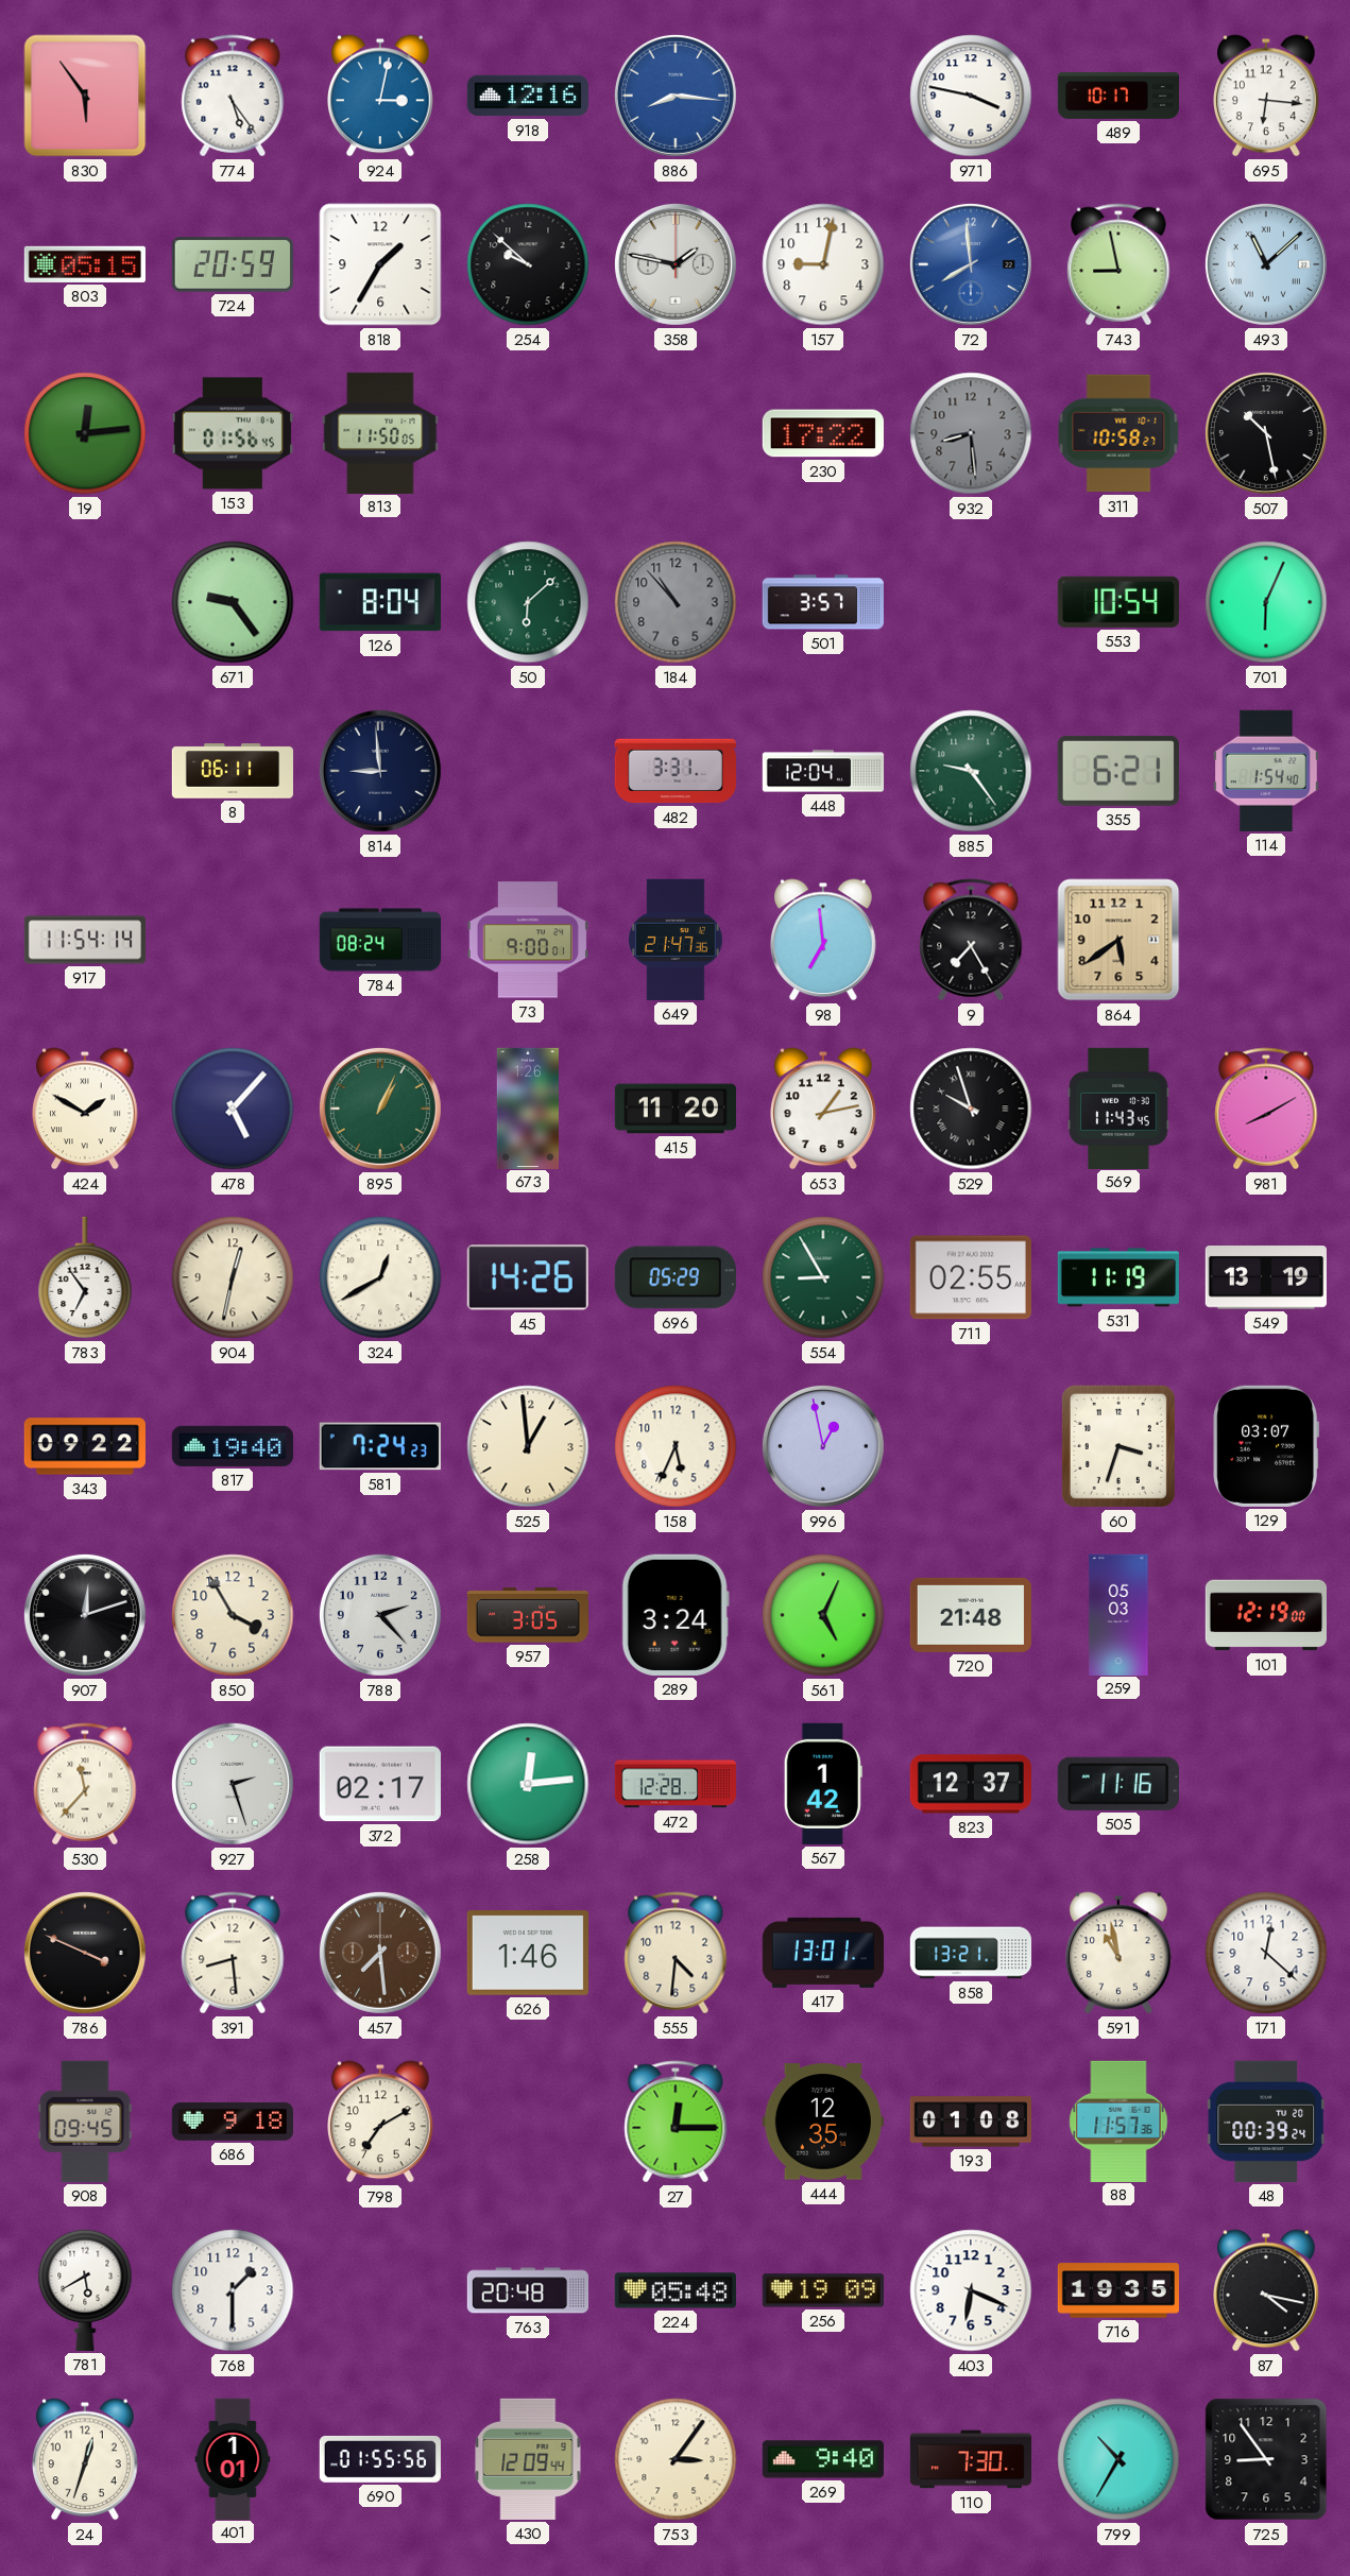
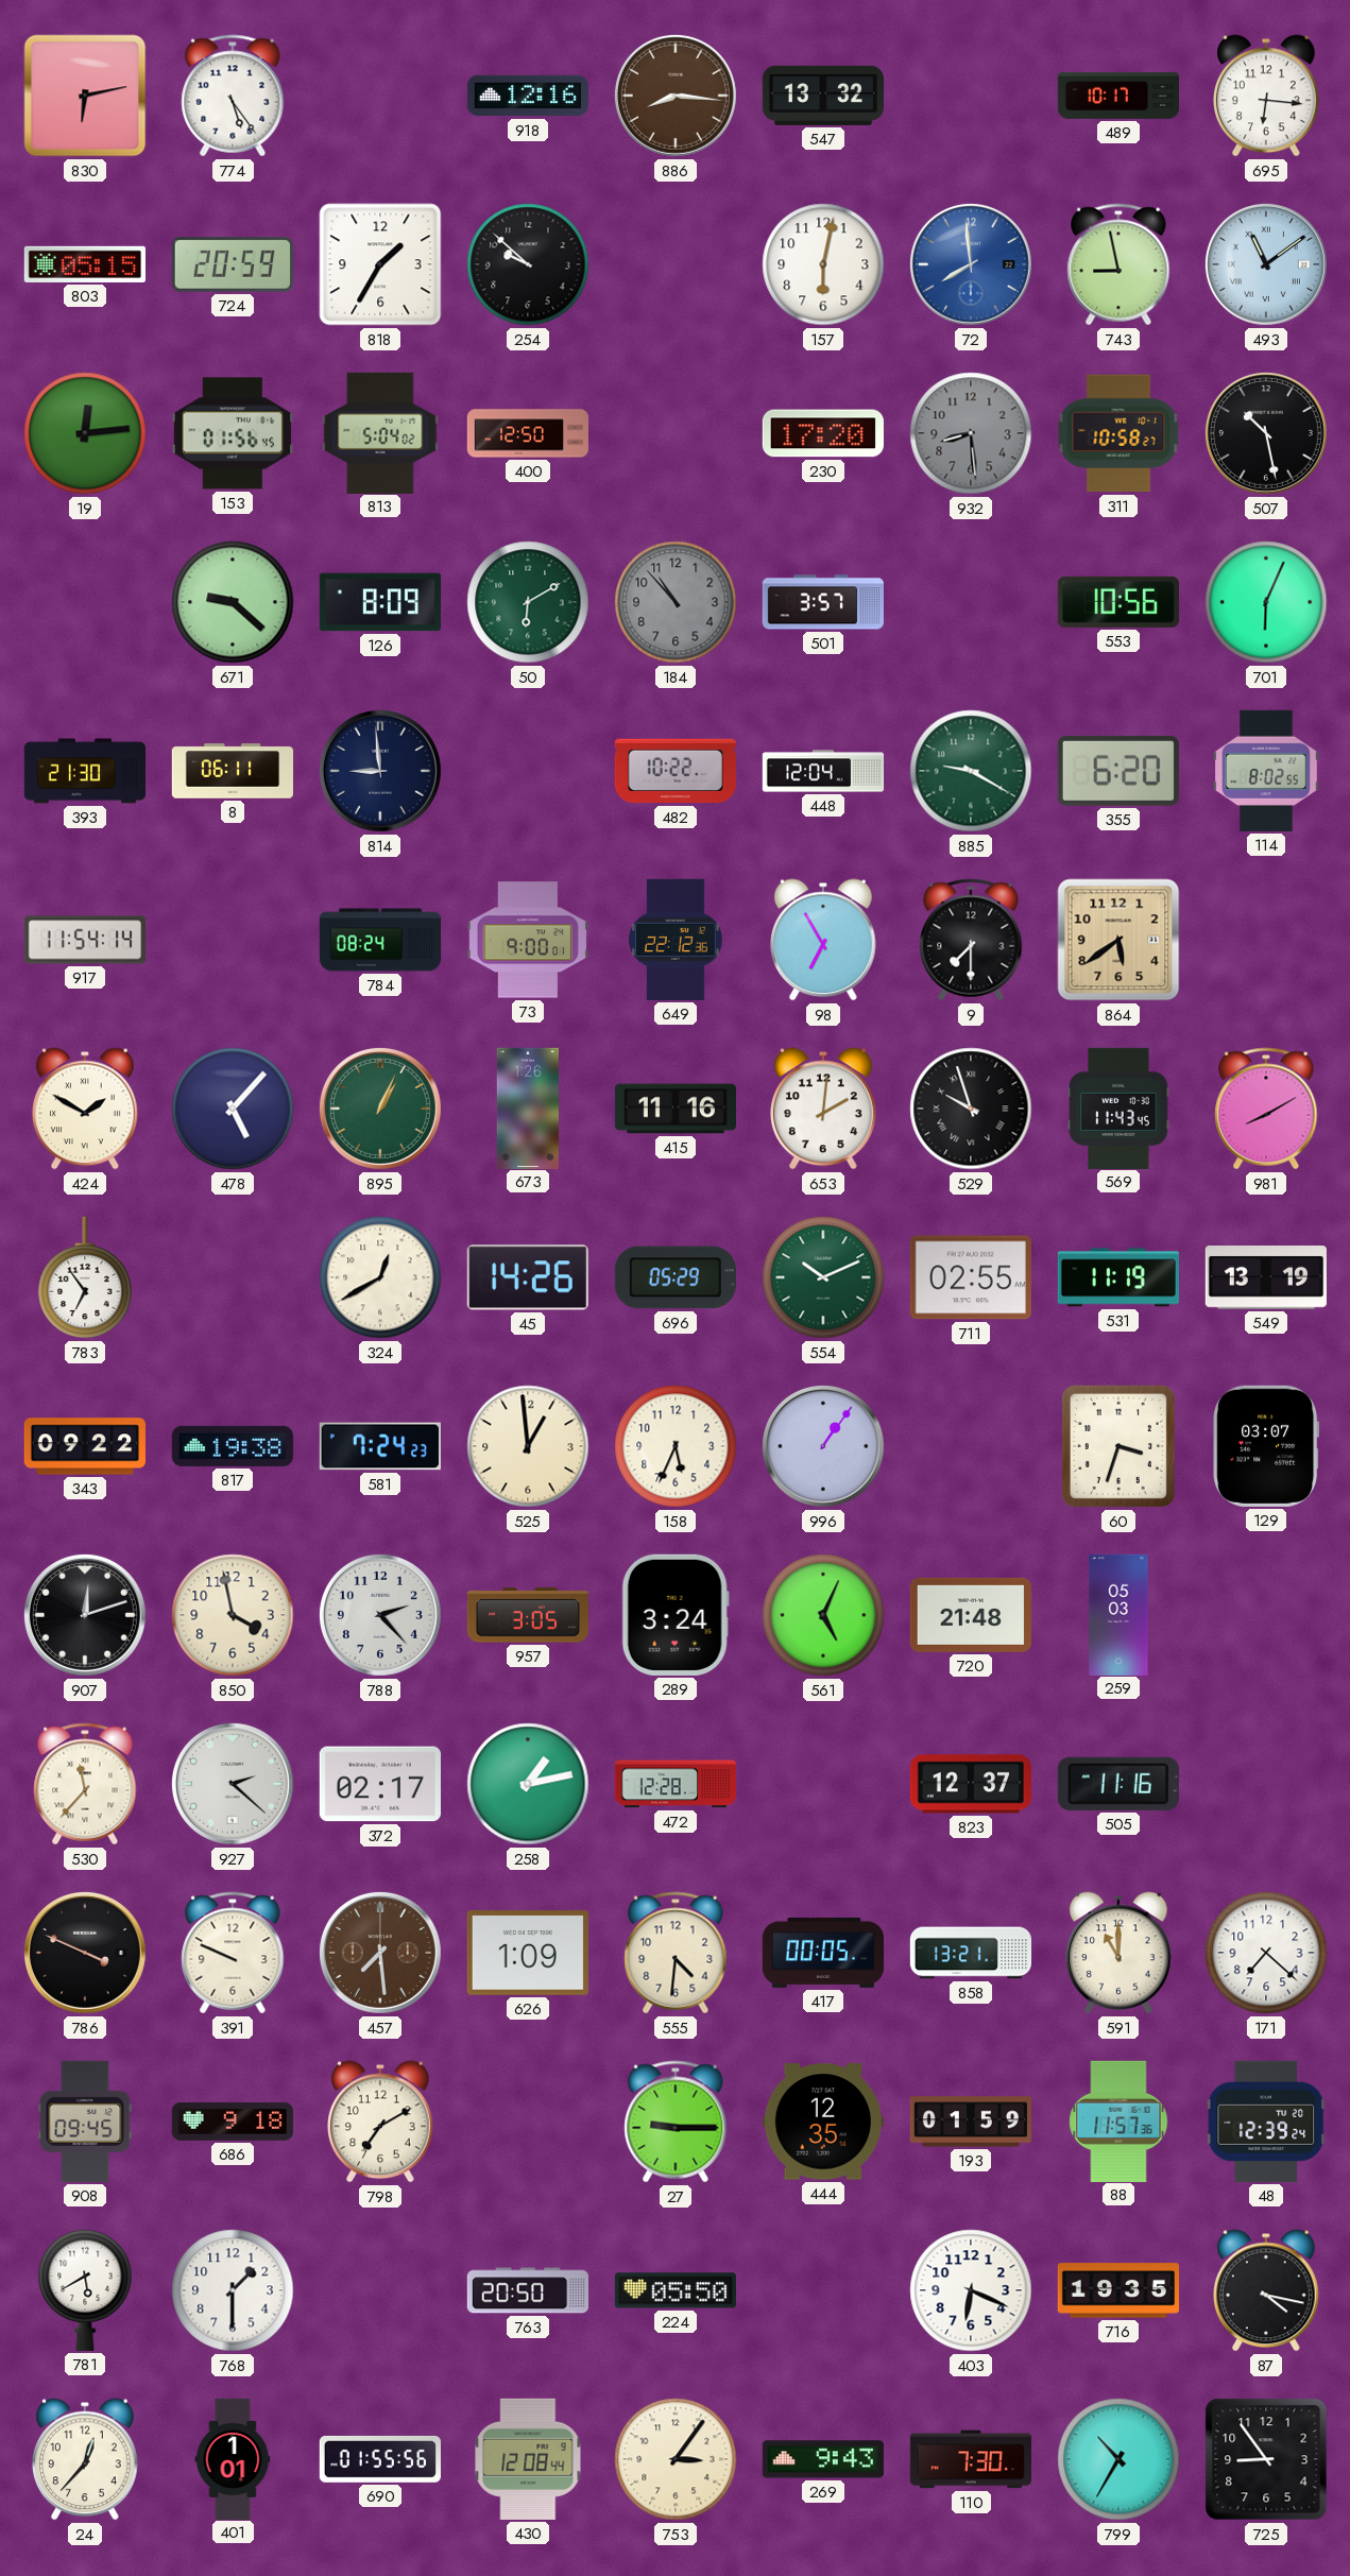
830: 5:54 -> 6:13
924: 3:02 -> none
886 dial: blue -> brown
547: none -> 13:32
971: 3:47 -> none
358: 1:47 -> none
157: 9:02 -> 6:02
493: 11:08 -> 11:09
813: 11:50 -> 5:04
400: none -> 12:50
230: 17:22 -> 17:20
671: 9:24 -> 9:22
126: 8:04 -> 8:09
50: 6:08 -> 6:10
553: 10:54 -> 10:56
393: none -> 21:30
482: 3:31 -> 10:22
885: 9:24 -> 9:20
355: 6:21 -> 6:20
114: 1:54 -> 8:02
649: 21:47 -> 22:12
98: 6:59 -> 6:55
9: 7:25 -> 7:30
415: 11:20 -> 11:16
653: 1:13 -> 2:01
904: 12:32 -> none
554: 8:55 -> 10:11
817: 19:40 -> 19:38
996: 12:58 -> 1:06
850: 3:55 -> 3:58
101: 12:19 -> none
927: 2:27 -> 2:22
258: 12:14 -> 1:13
567: 1:42 -> none
391: 8:29 -> 9:49
626: 1:46 -> 1:09
417: 13:01 -> 00:05
591: 10:58 -> 11:00
171: 12:22 -> 7:22
27: 12:15 -> 9:15
193: 01:08 -> 01:59
48: 00:39 -> 12:39
763: 20:48 -> 20:50
224: 05:48 -> 05:50
256: 19:09 -> none
24: 12:33 -> 12:37
430: 12:09 -> 12:08
269: 9:40 -> 9:43
